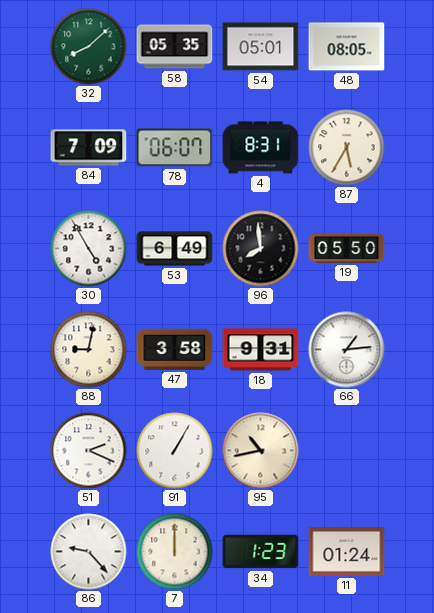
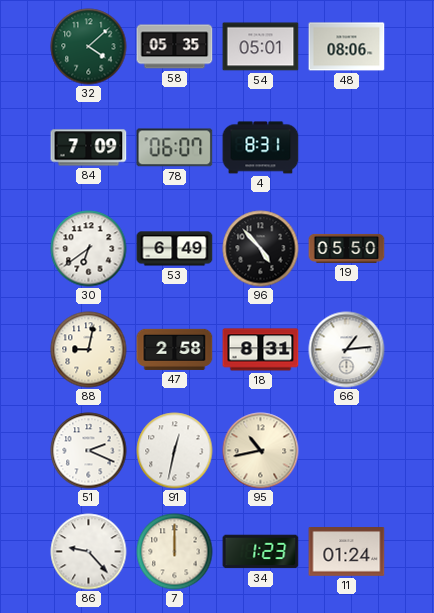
32: 8:08 -> 4:08
48: 08:05 -> 08:06
87: 5:35 -> none
30: 4:55 -> 6:39
96: 7:59 -> 4:53
47: 3:58 -> 2:58
18: 9:31 -> 8:31
91: 1:05 -> 12:32
